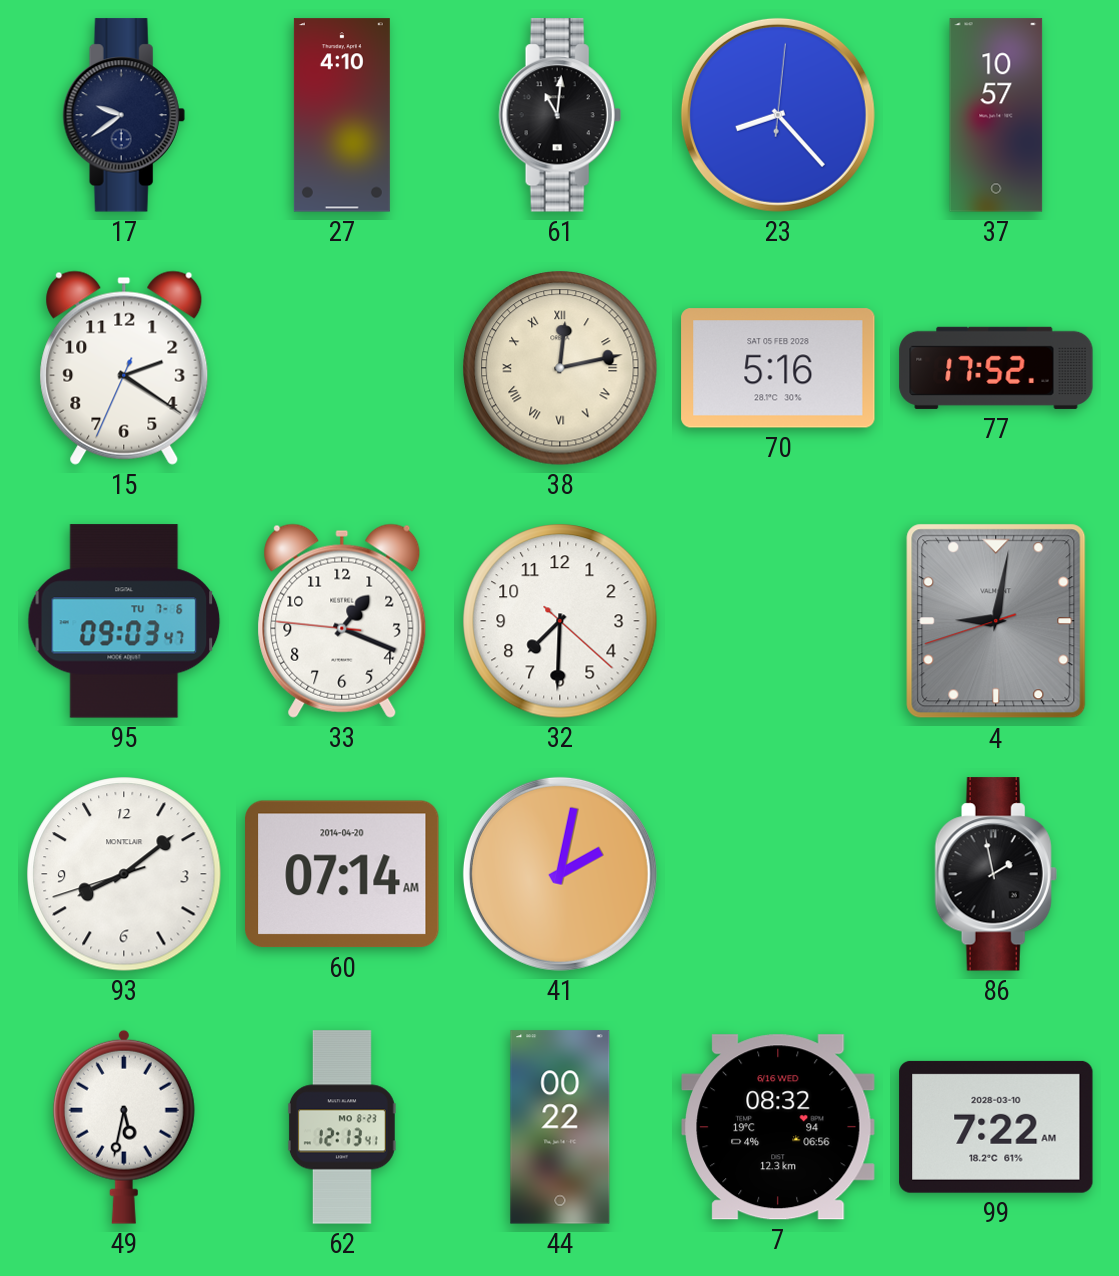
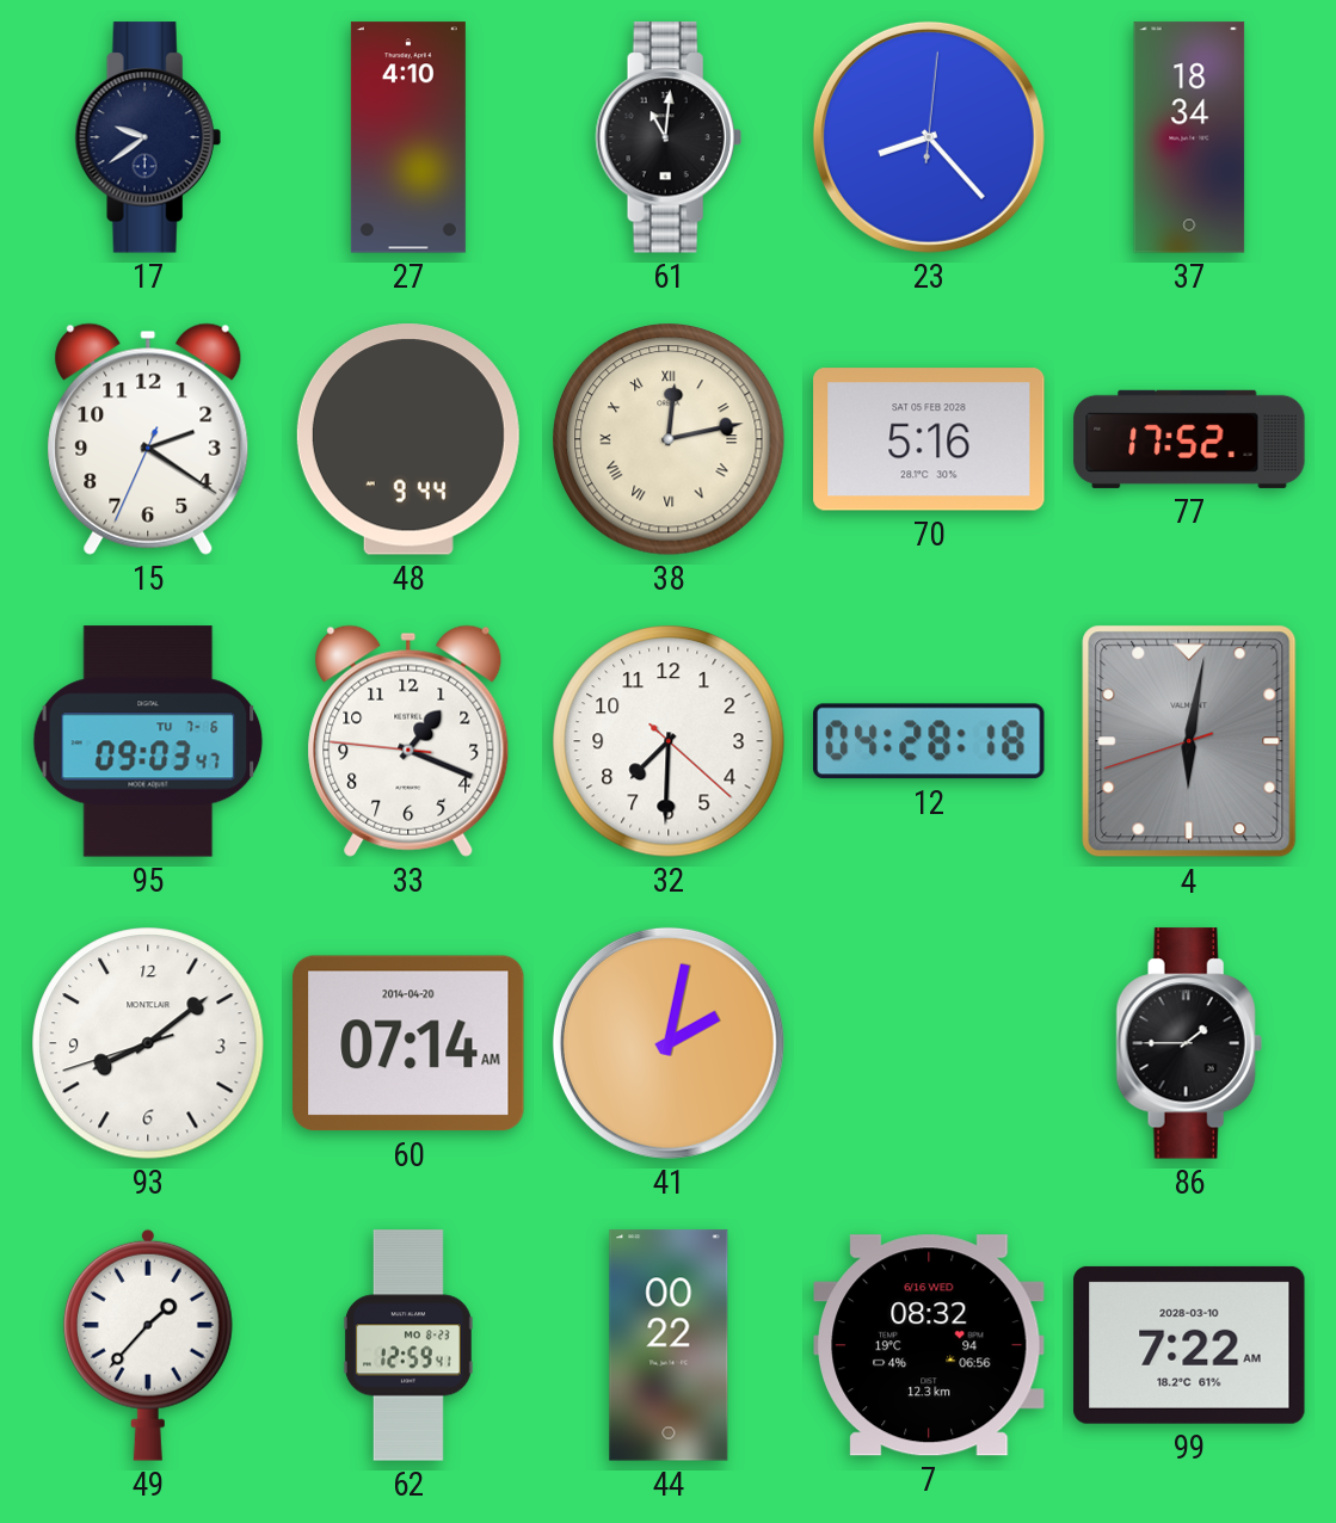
37: 10:57 -> 18:34
48: none -> 9:44
12: none -> 04:28
4: 9:01 -> 6:01
86: 1:58 -> 1:45
49: 5:32 -> 1:37
62: 12:13 -> 12:59
